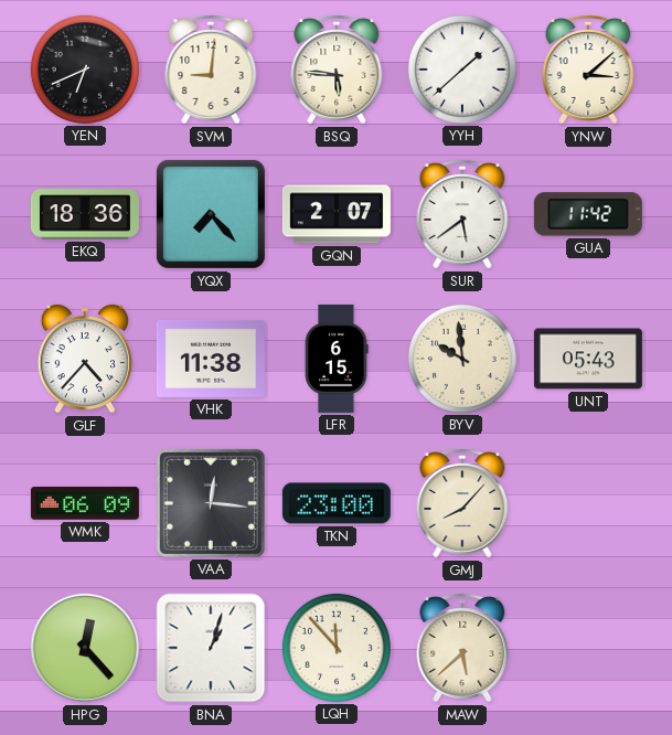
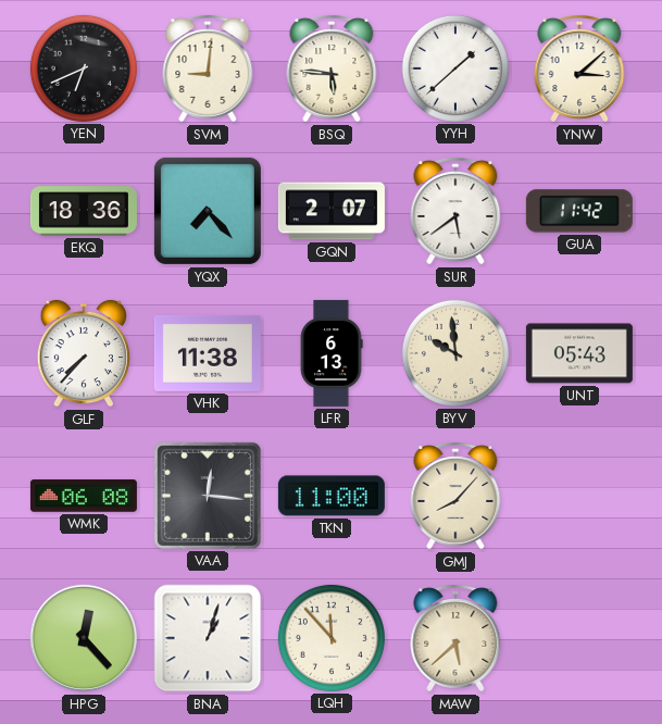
GLF: 4:37 -> 7:37
LFR: 6:15 -> 6:13
WMK: 06:09 -> 06:08
TKN: 23:00 -> 11:00
